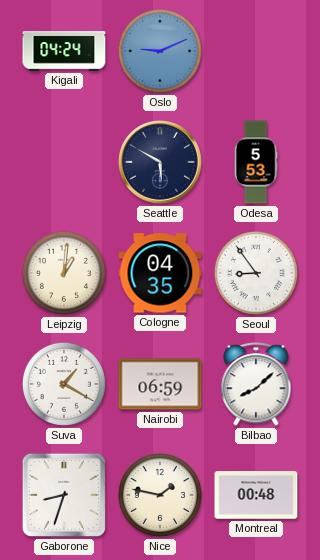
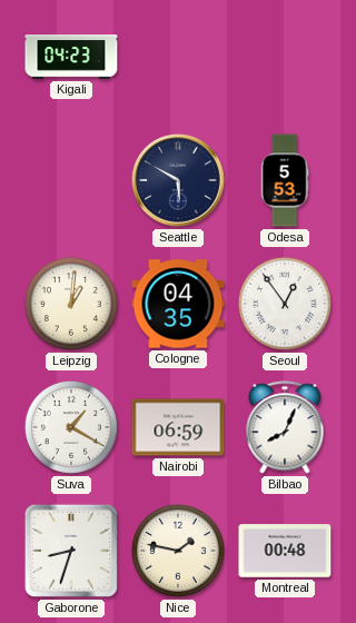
Kigali: 04:24 -> 04:23
Oslo: 9:11 -> none
Seoul: 8:54 -> 12:54
Bilbao: 8:08 -> 8:04
